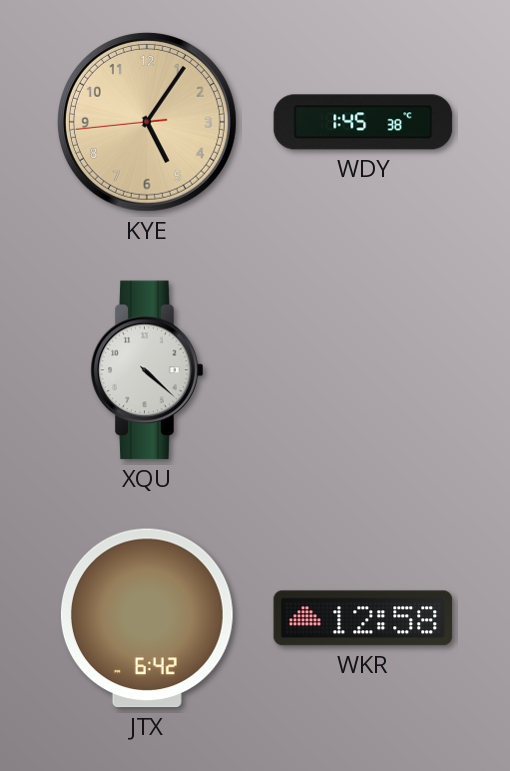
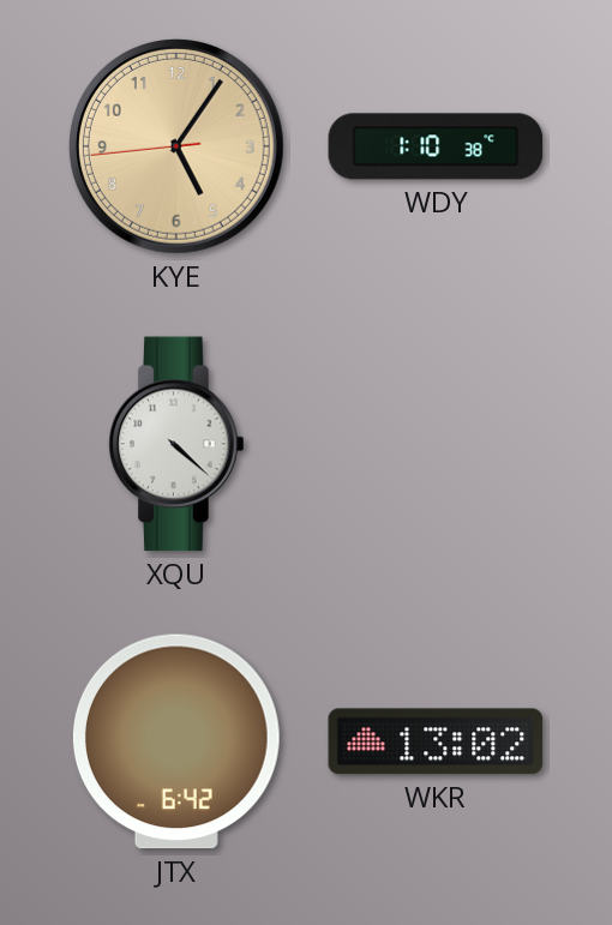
WDY: 1:45 -> 1:10
WKR: 12:58 -> 13:02
